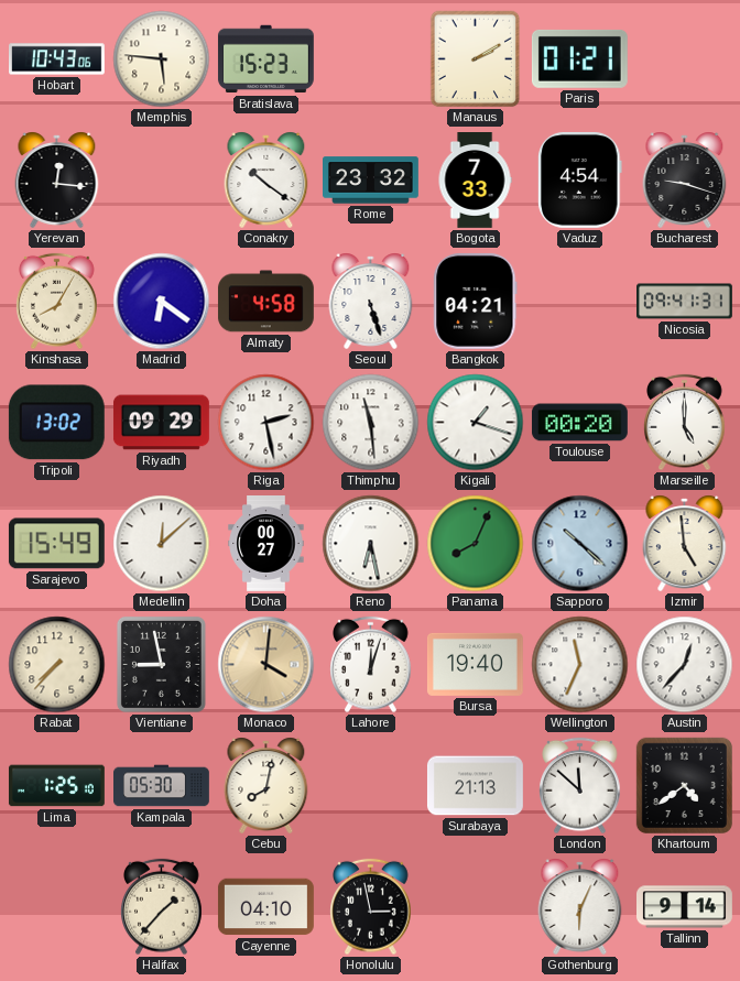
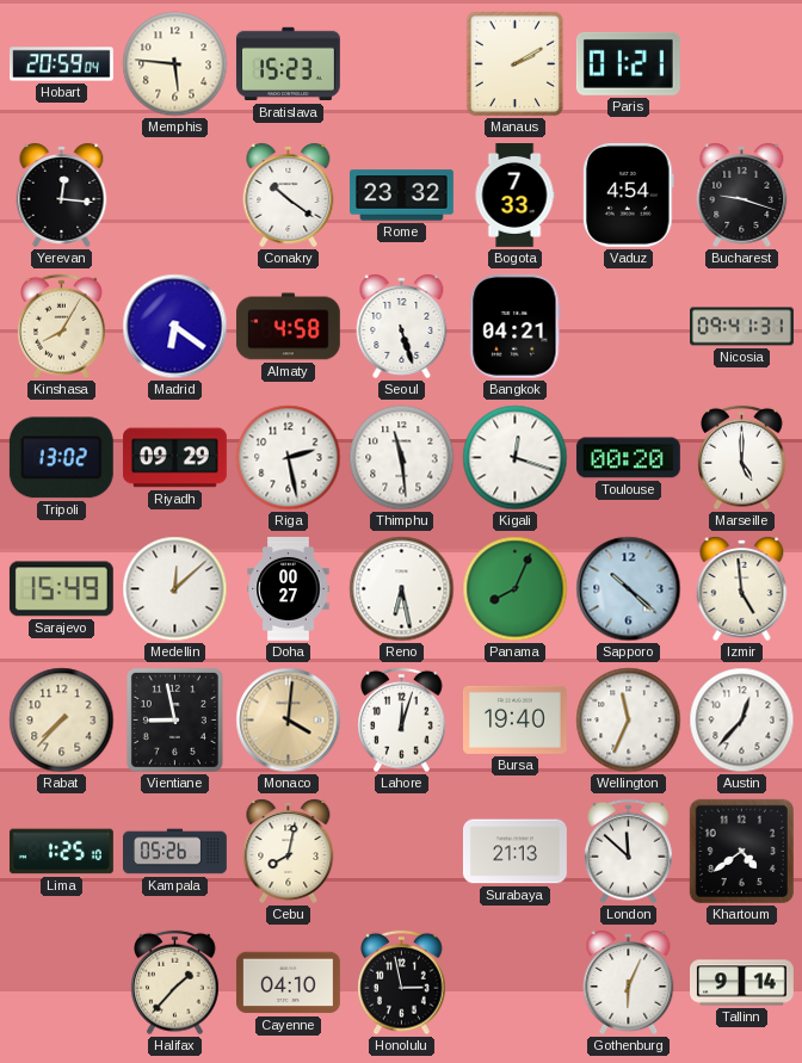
Hobart: 10:43 -> 20:59
Kigali: 1:18 -> 12:18
Kampala: 05:30 -> 05:26
